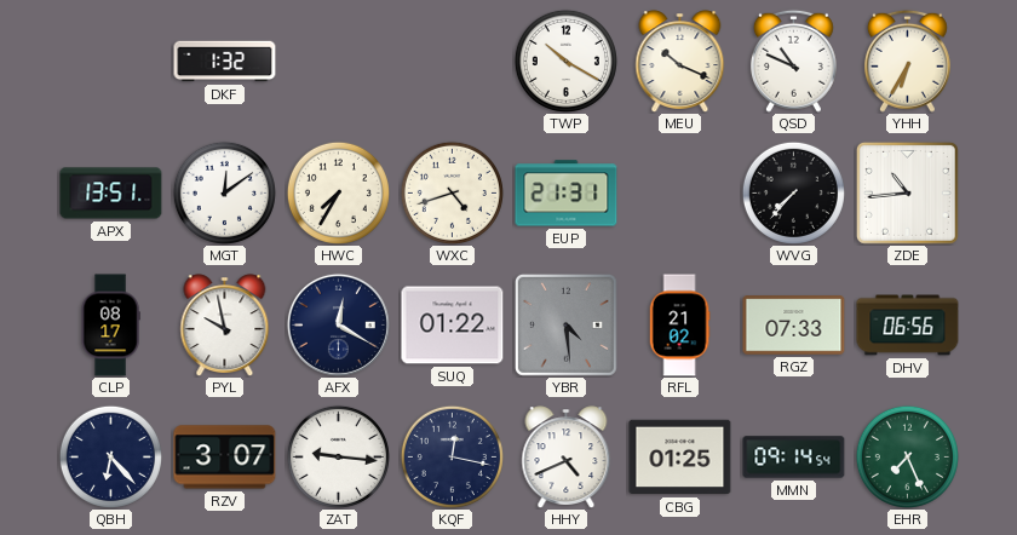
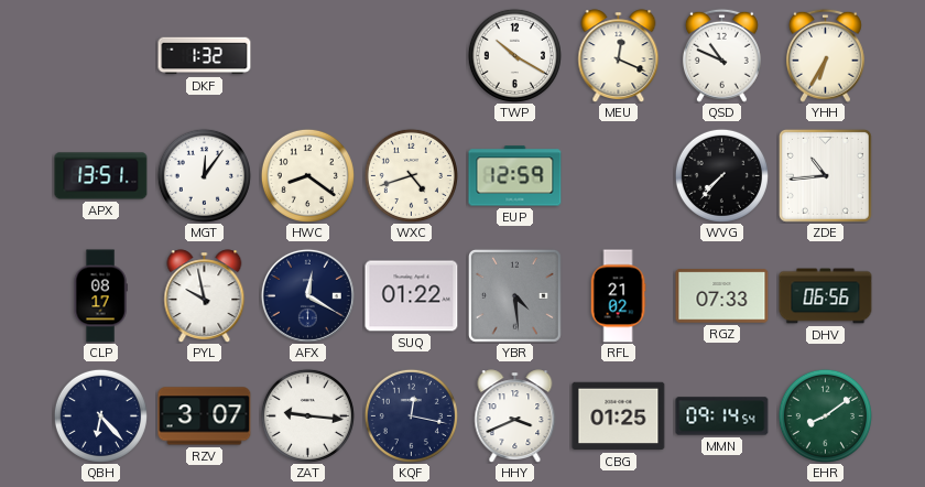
MEU: 10:19 -> 12:19
MGT: 12:09 -> 12:06
HWC: 7:35 -> 8:21
EUP: 21:31 -> 12:59
HHY: 4:41 -> 3:41
EHR: 7:26 -> 8:09
